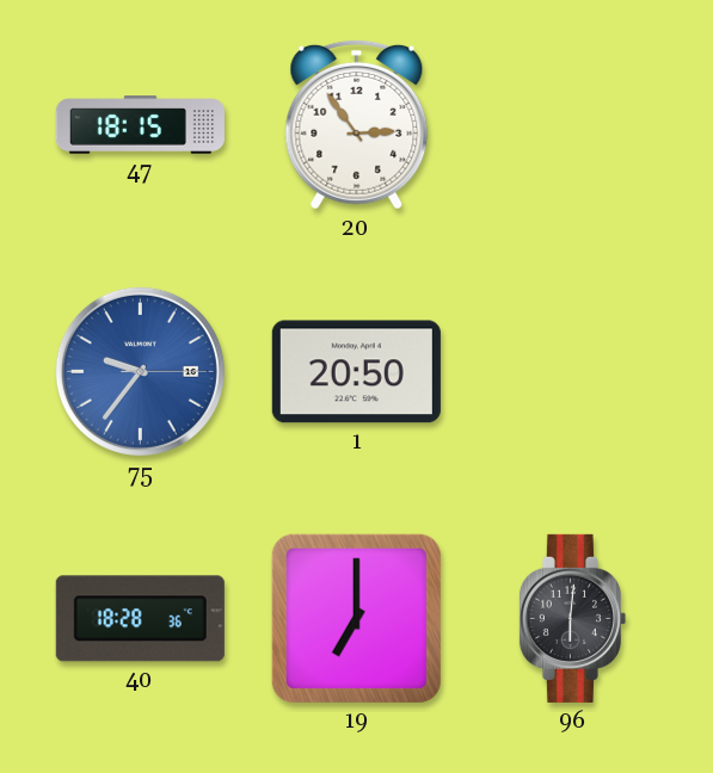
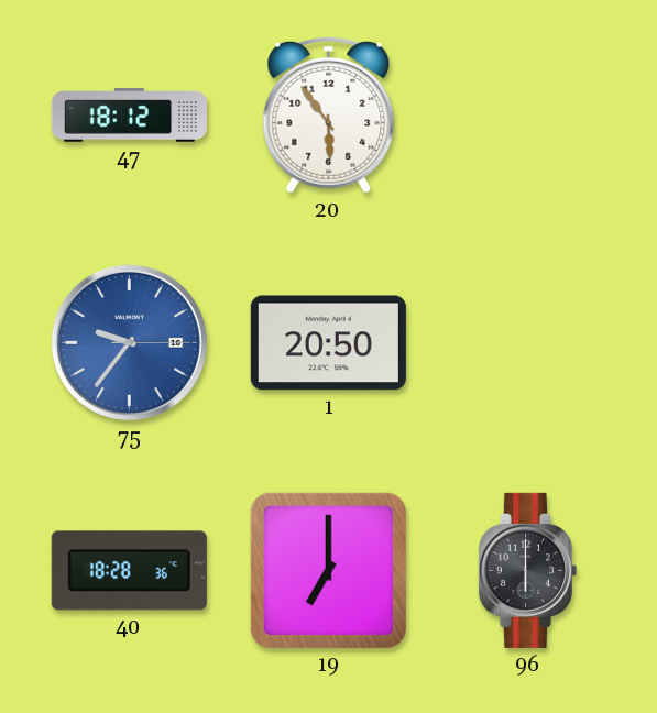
47: 18:15 -> 18:12
20: 2:54 -> 5:54
96: 6:01 -> 6:00
